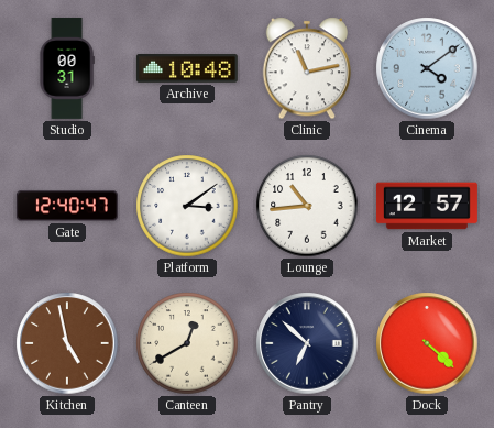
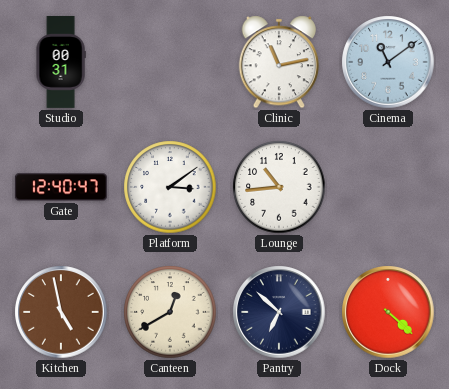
Archive: 10:48 -> none
Cinema: 4:09 -> 11:09
Market: 12:57 -> none
